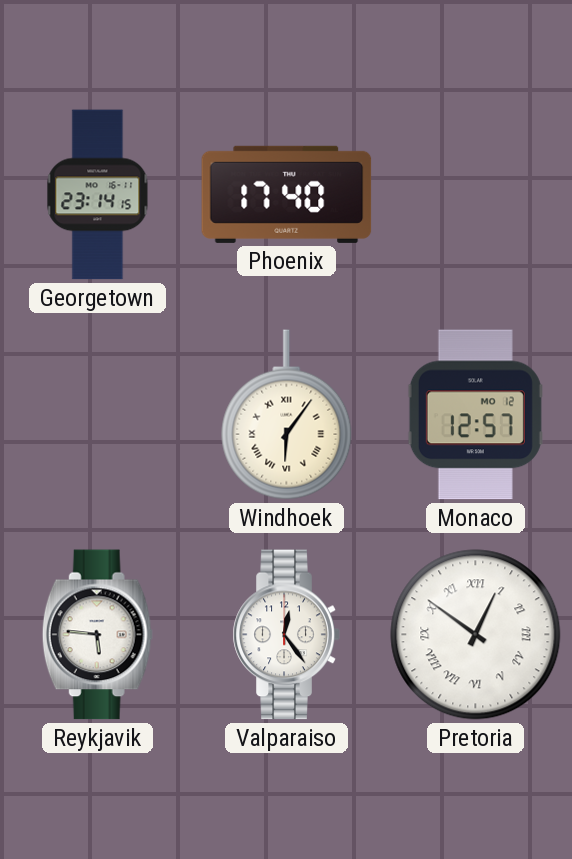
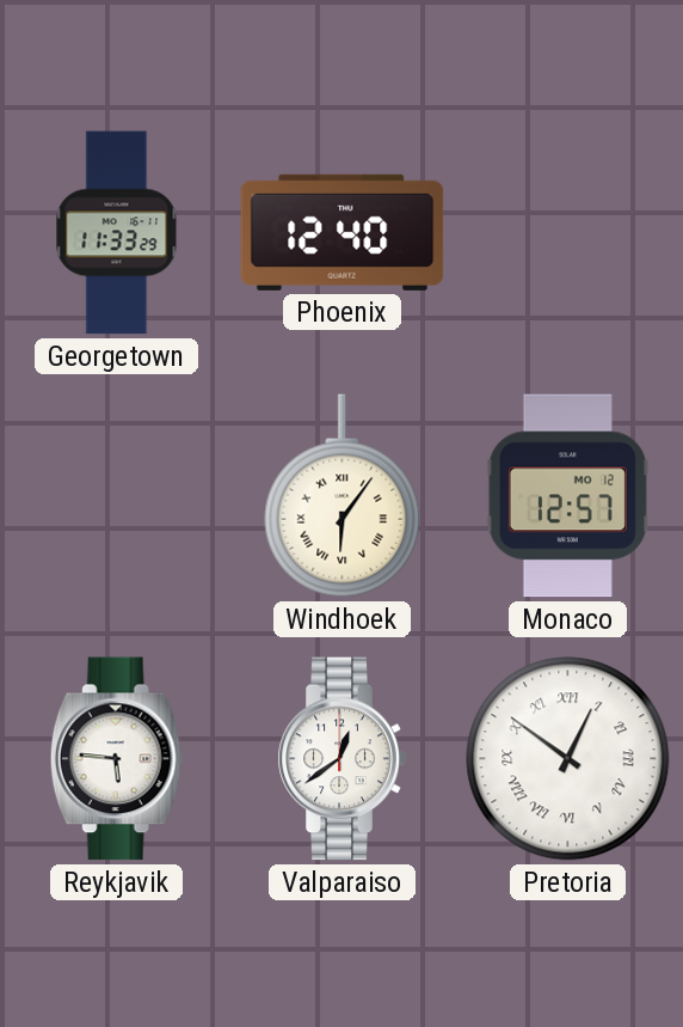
Georgetown: 23:14 -> 11:33
Phoenix: 17:40 -> 12:40
Valparaiso: 12:24 -> 12:39
